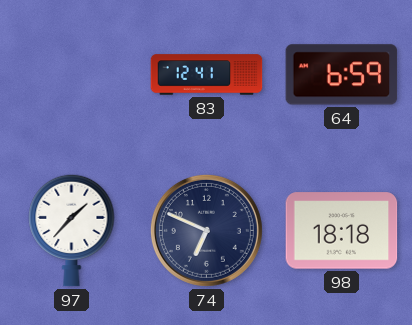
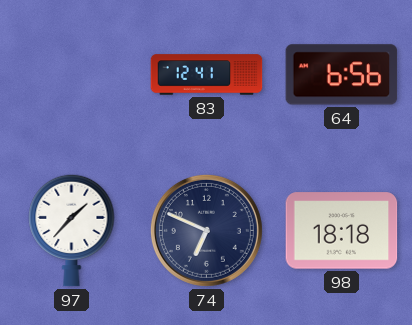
64: 6:59 -> 6:56
